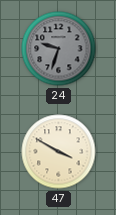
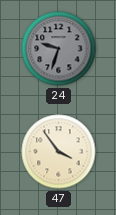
47: 3:50 -> 3:54
